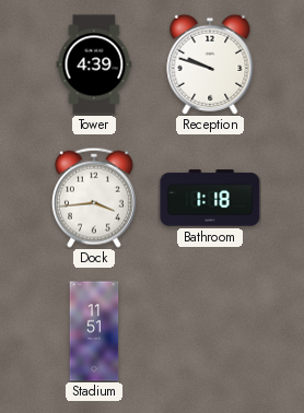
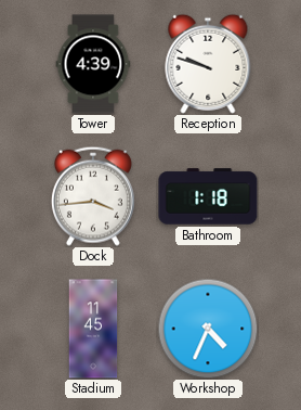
Stadium: 11:51 -> 11:45
Workshop: none -> 4:34
